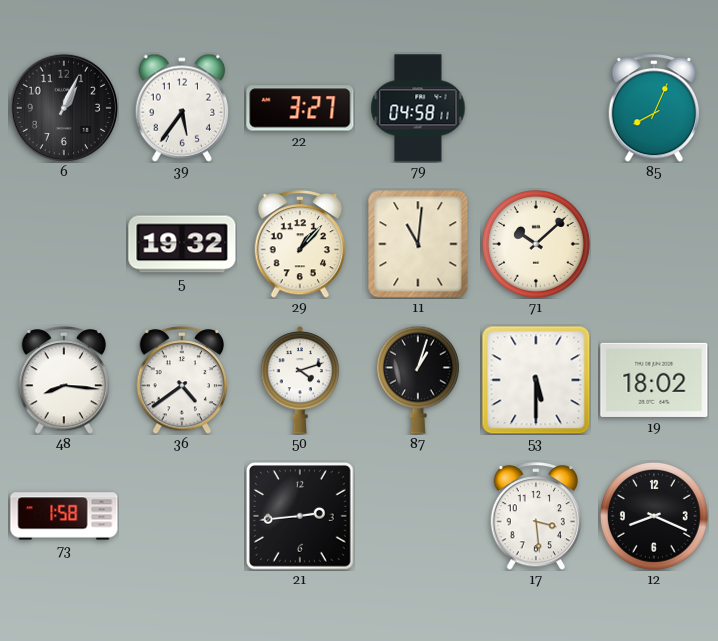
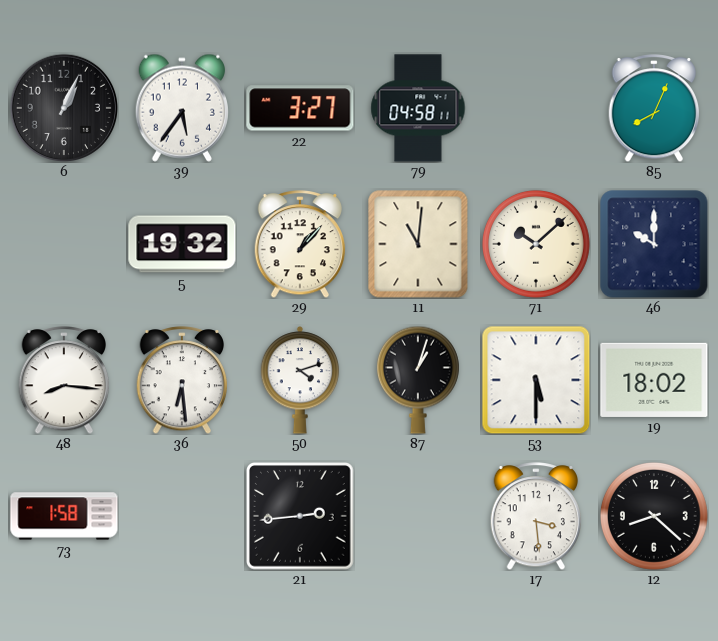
46: none -> 10:00
36: 4:39 -> 6:29
12: 8:19 -> 8:22
